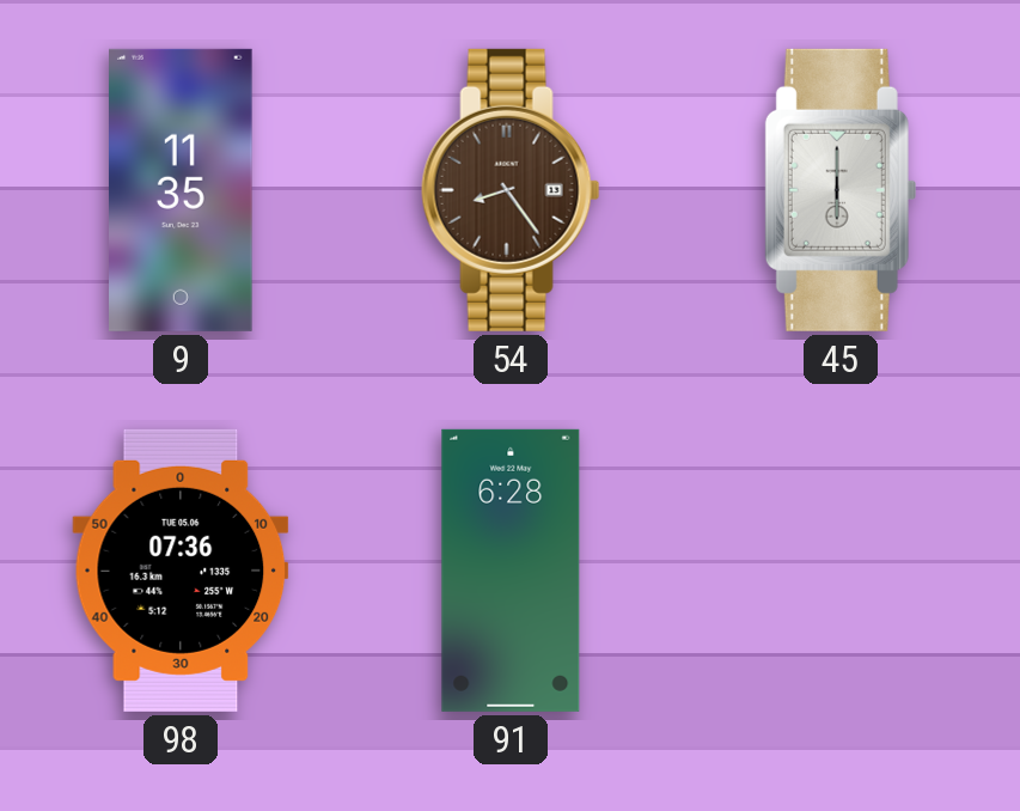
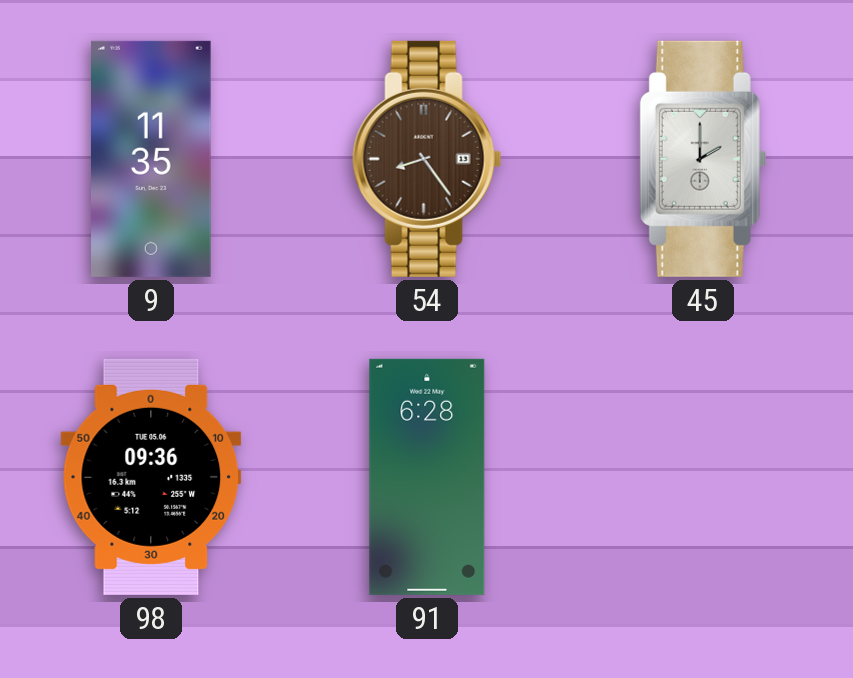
45: 6:00 -> 2:00
98: 07:36 -> 09:36
